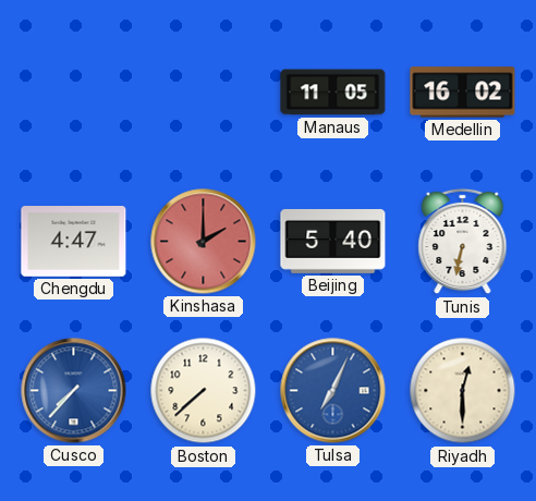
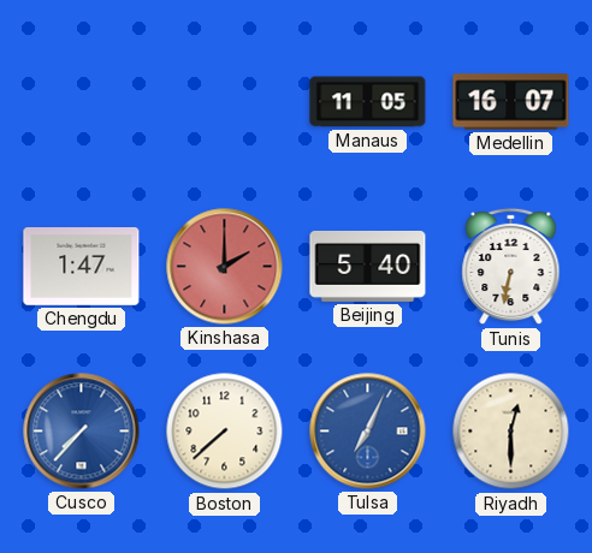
Medellin: 16:02 -> 16:07
Chengdu: 4:47 -> 1:47
